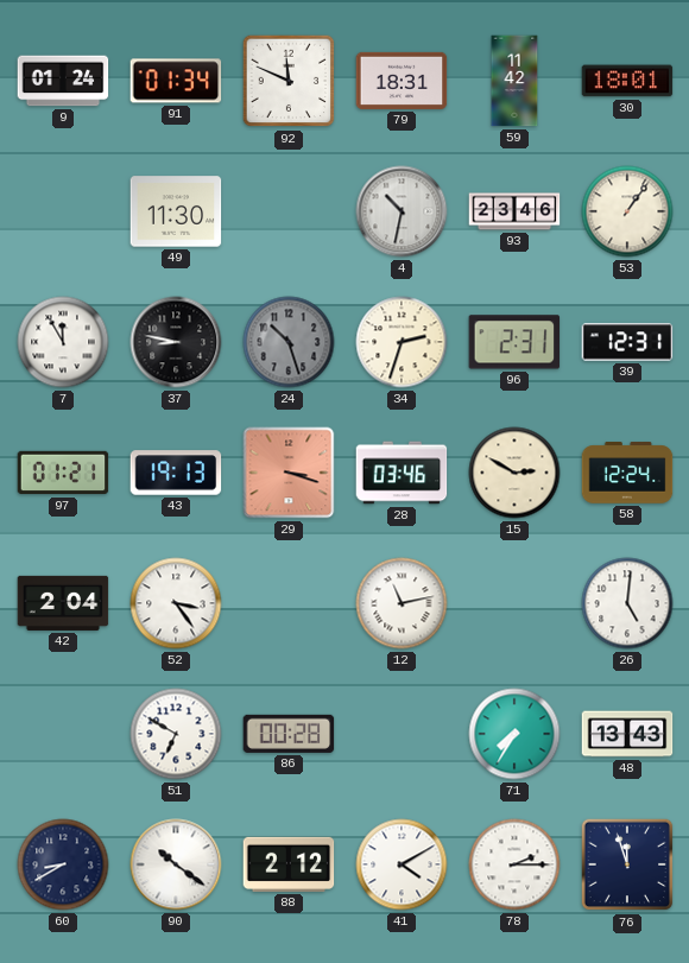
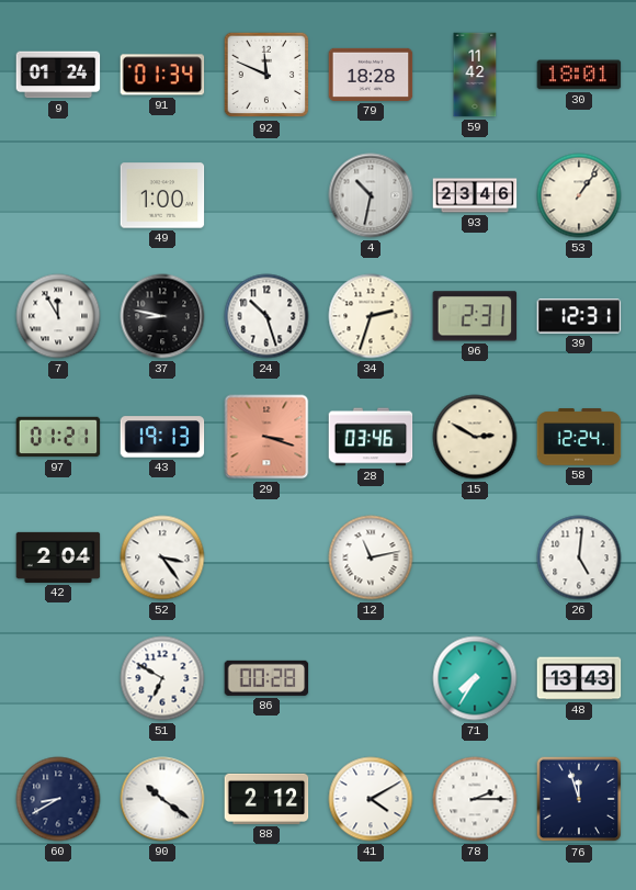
79: 18:31 -> 18:28
49: 11:30 -> 1:00
24 dial: grey -> white
